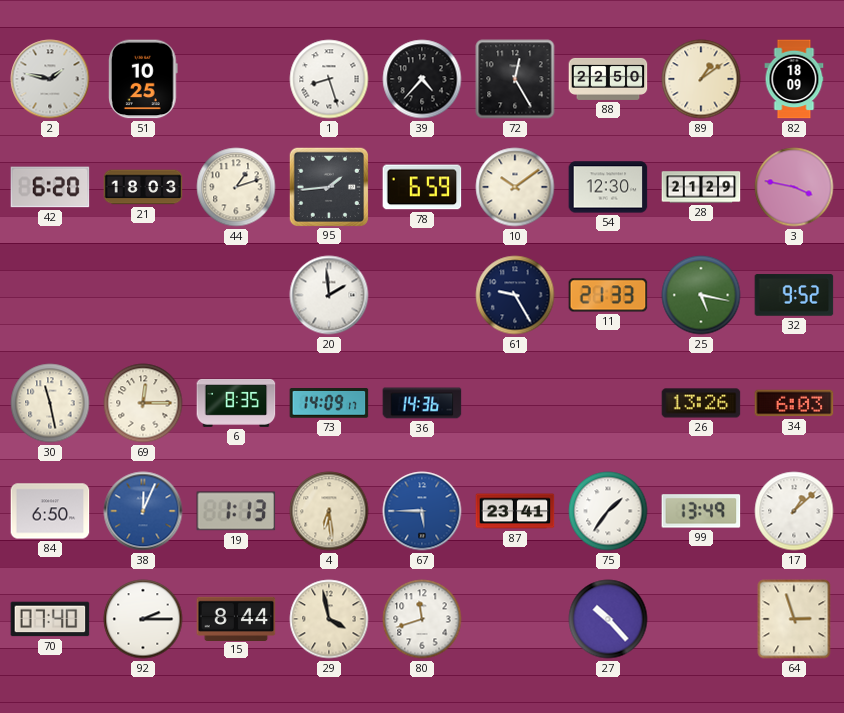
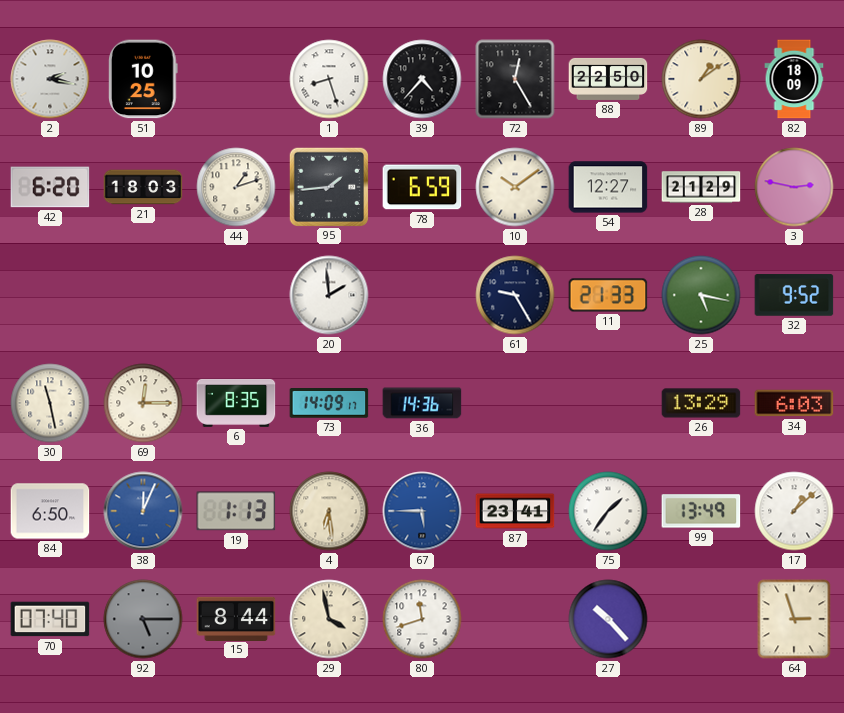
2: 1:47 -> 2:17
54: 12:30 -> 12:27
3: 3:47 -> 2:47
26: 13:26 -> 13:29
92: 2:15 -> 5:15
92 dial: white -> grey
